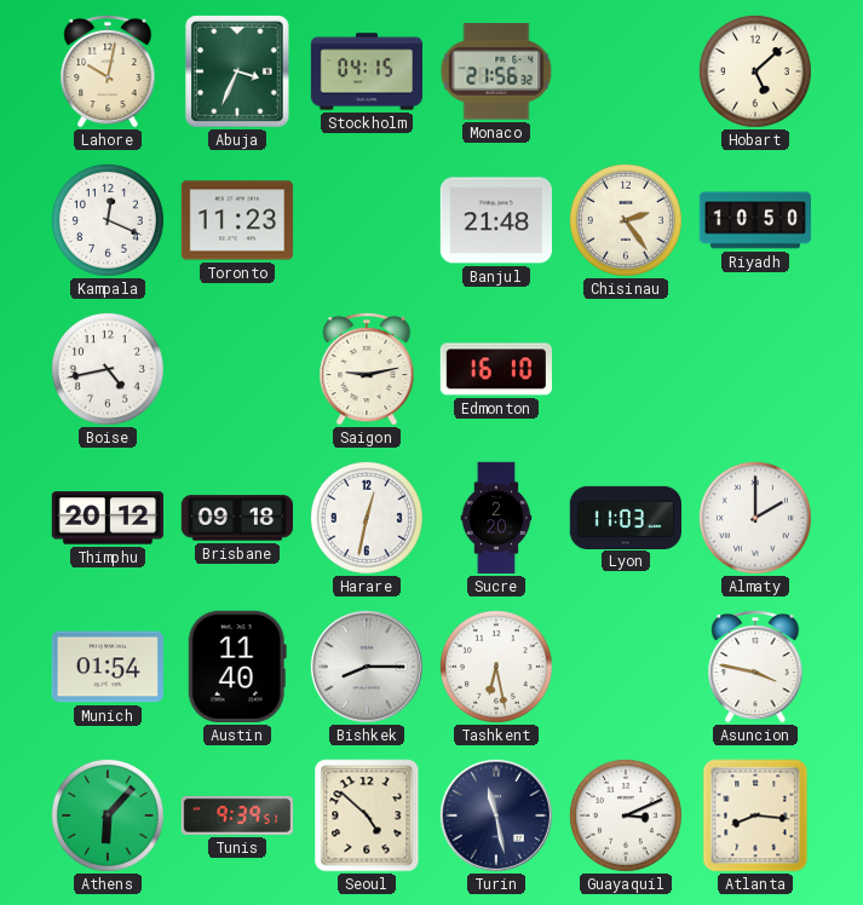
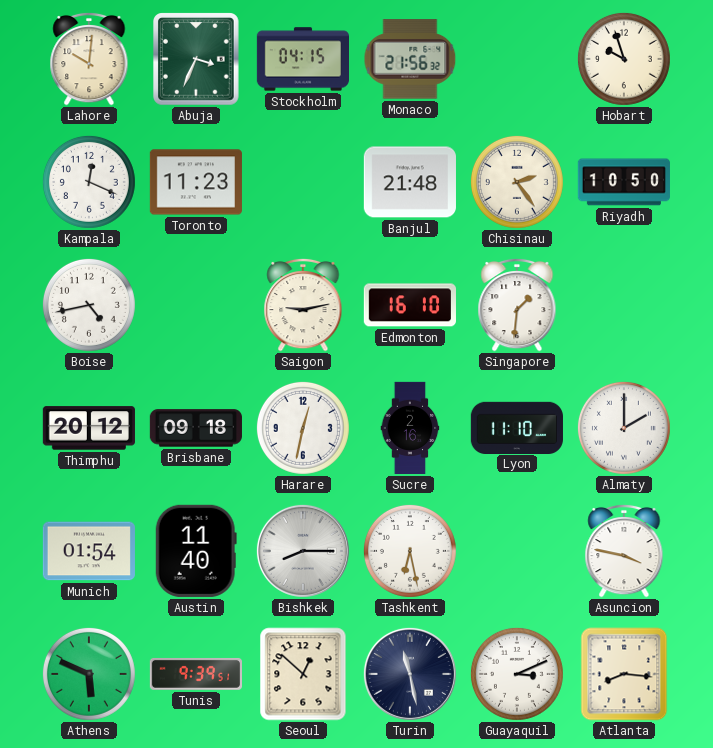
Lahore: 10:02 -> 10:01
Hobart: 5:08 -> 9:57
Singapore: none -> 1:31
Sucre: 2:20 -> 2:16
Lyon: 11:03 -> 11:10
Athens: 6:07 -> 5:49
Seoul: 4:52 -> 12:52
